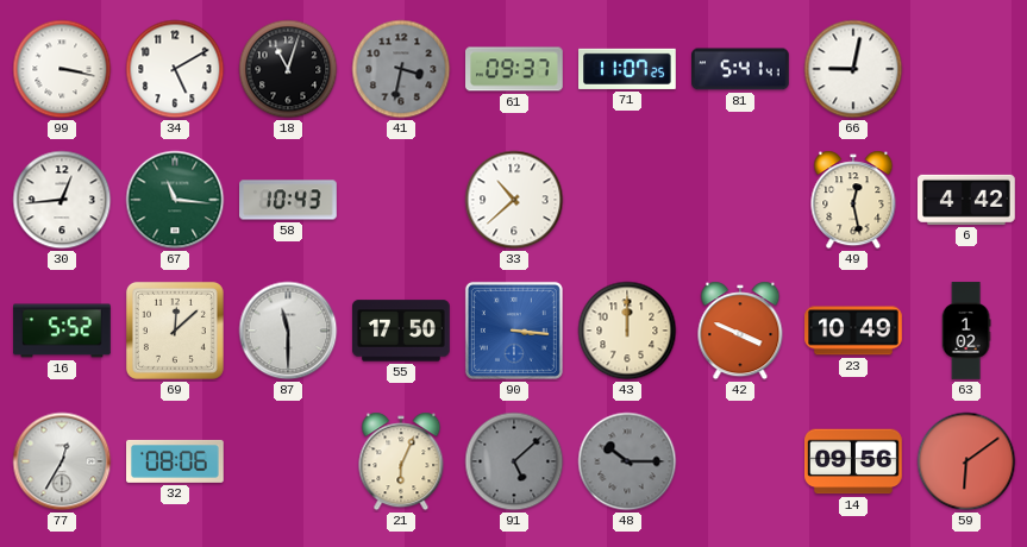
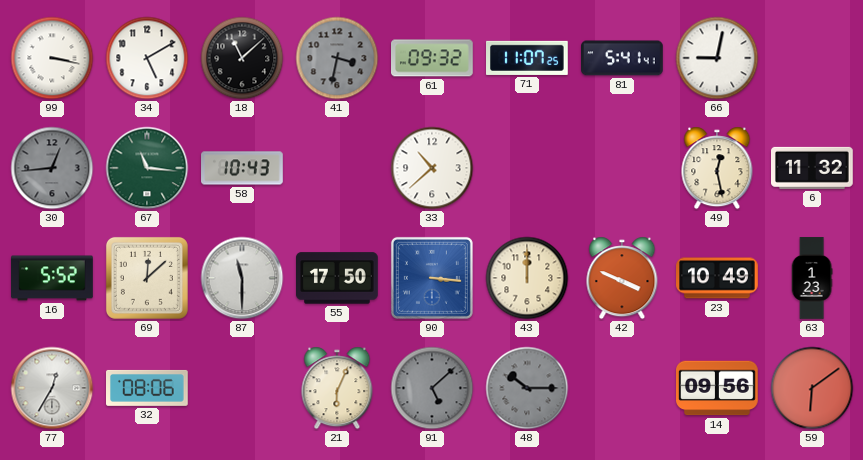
18: 11:03 -> 11:08
61: 09:37 -> 09:32
30 dial: white -> grey
6: 4:42 -> 11:32
63: 1:02 -> 1:23
